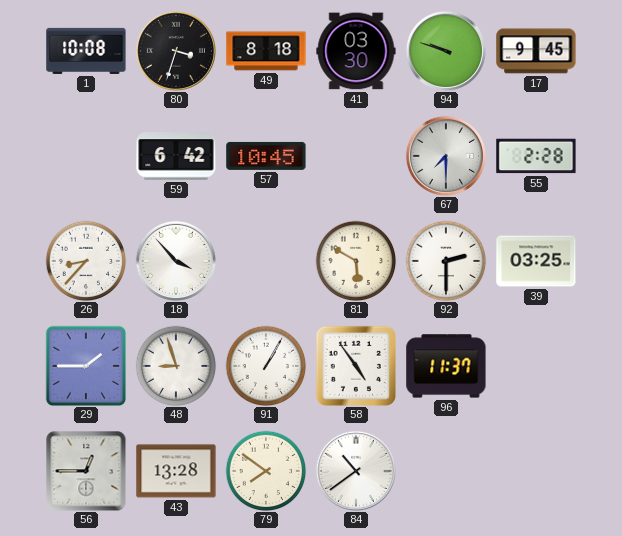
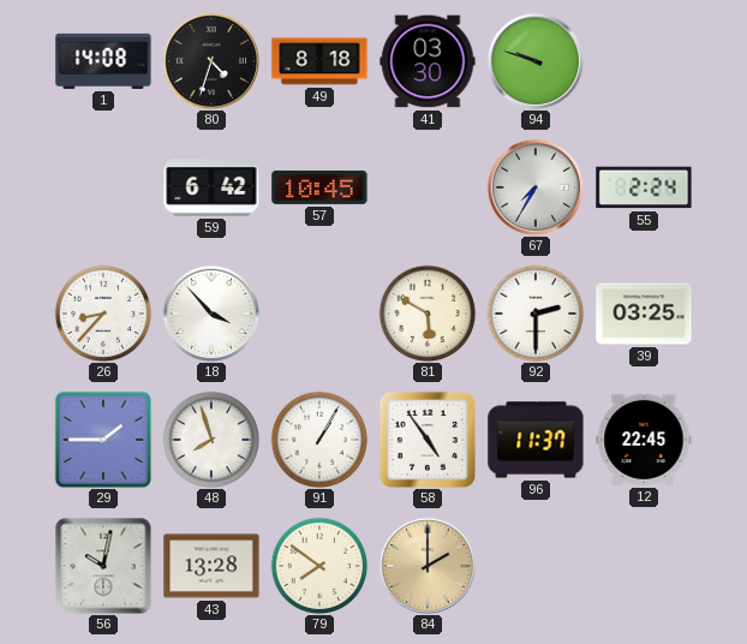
1: 10:08 -> 14:08
80: 3:33 -> 4:33
17: 9:45 -> none
67: 7:30 -> 7:35
55: 2:28 -> 2:24
48: 8:57 -> 7:57
12: none -> 22:45
56: 12:45 -> 10:02
84: 10:39 -> 2:00
84 dial: white -> champagne
